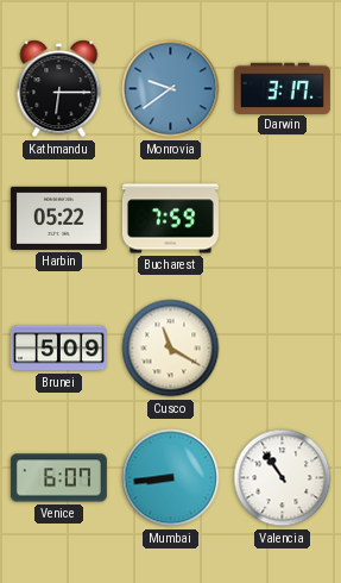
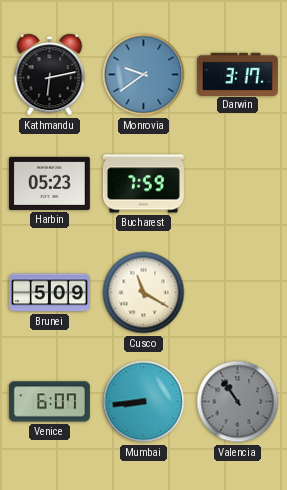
Kathmandu: 6:15 -> 6:13
Harbin: 05:22 -> 05:23
Valencia dial: white -> grey
